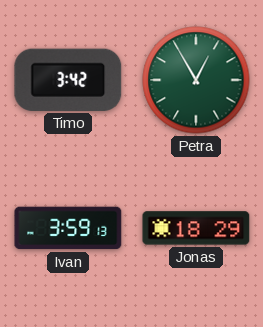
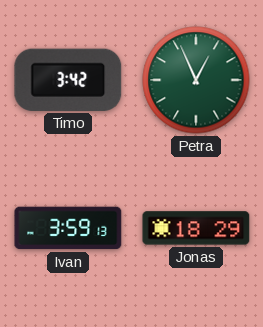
Petra: 12:55 -> 12:56
